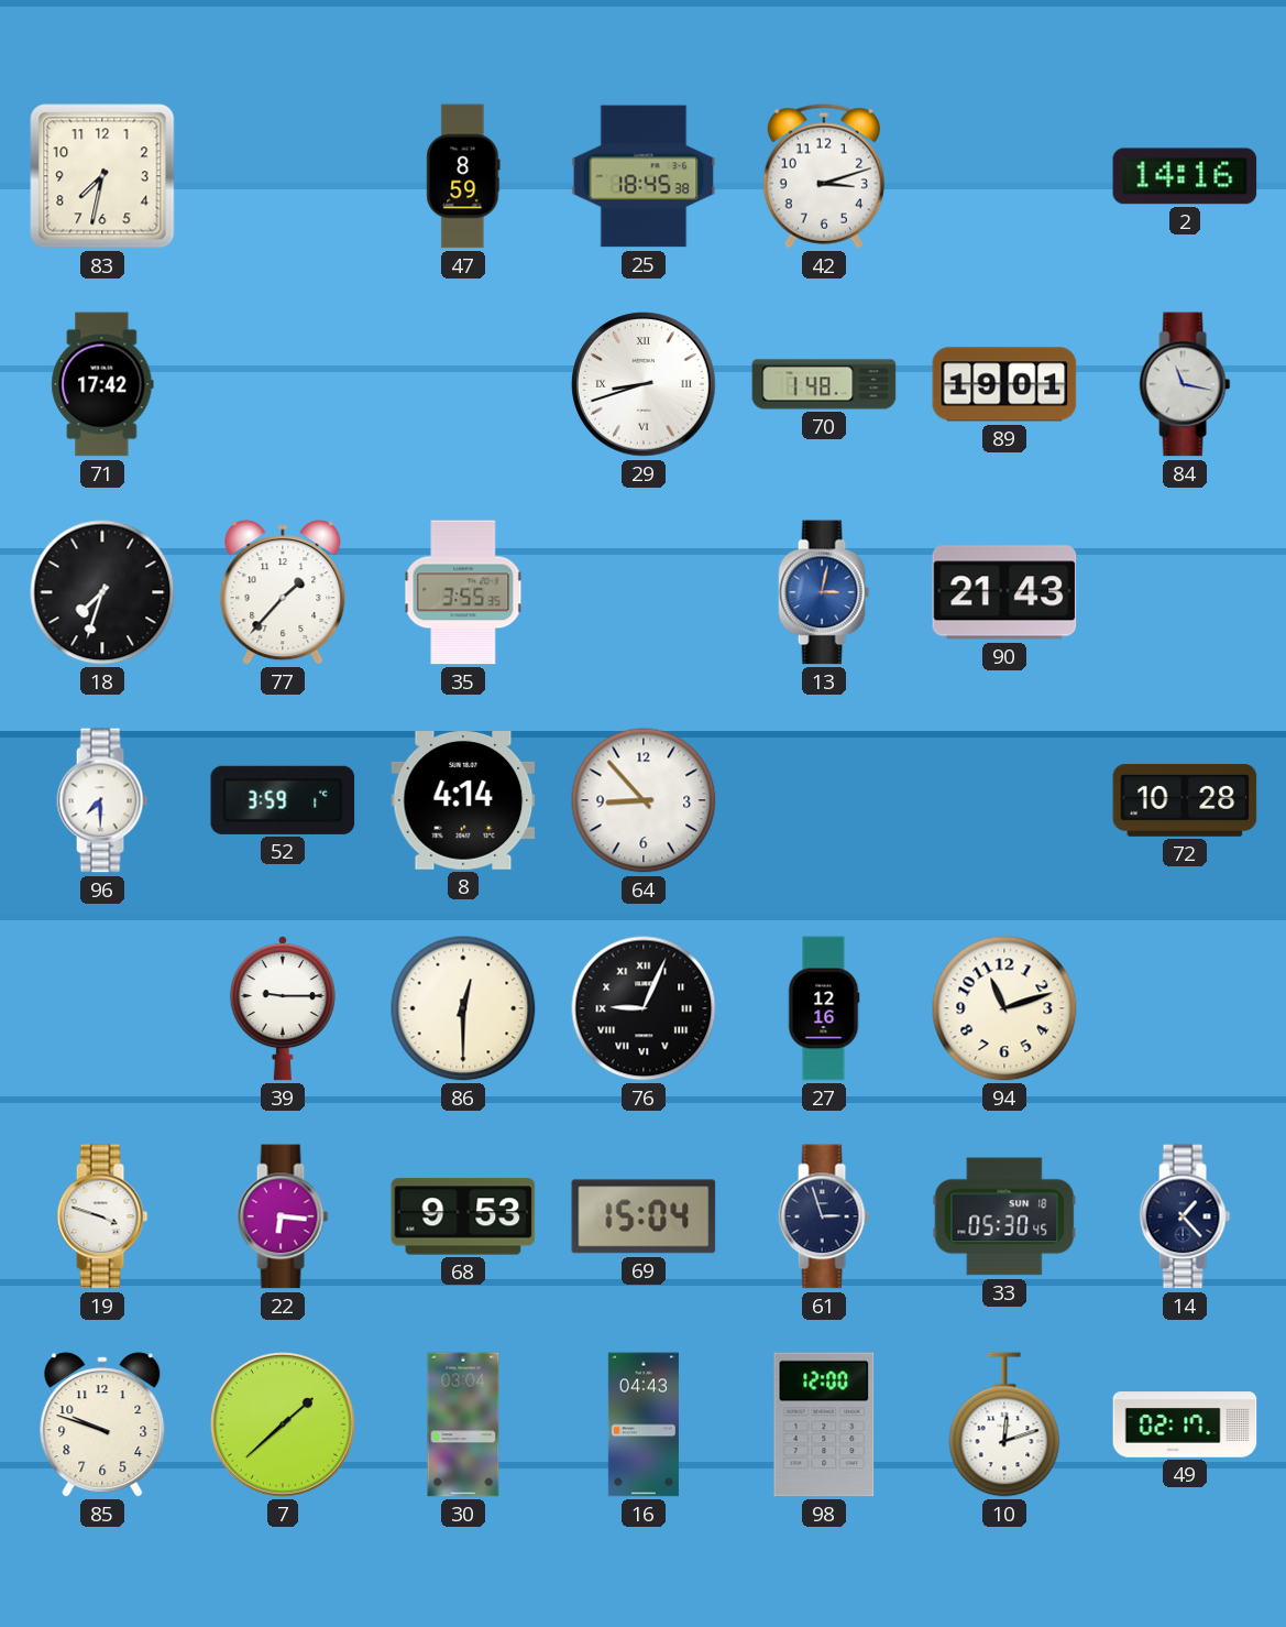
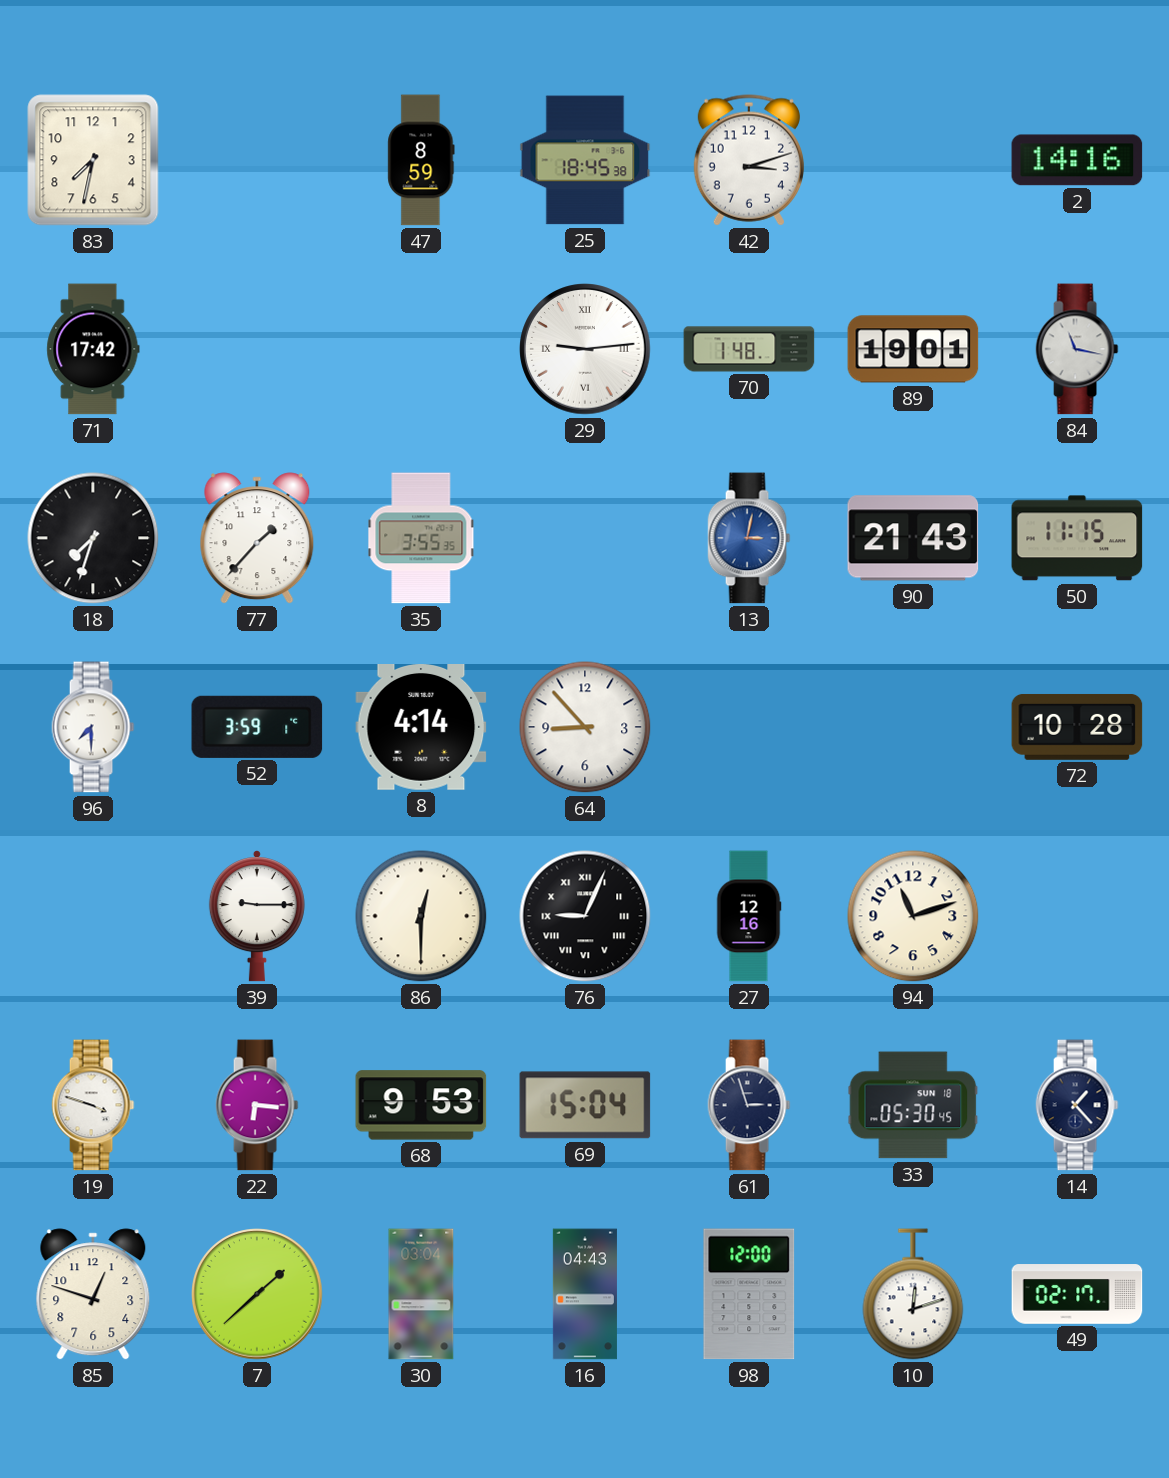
29: 8:42 -> 9:14
50: none -> 11:15
85: 9:48 -> 12:48
